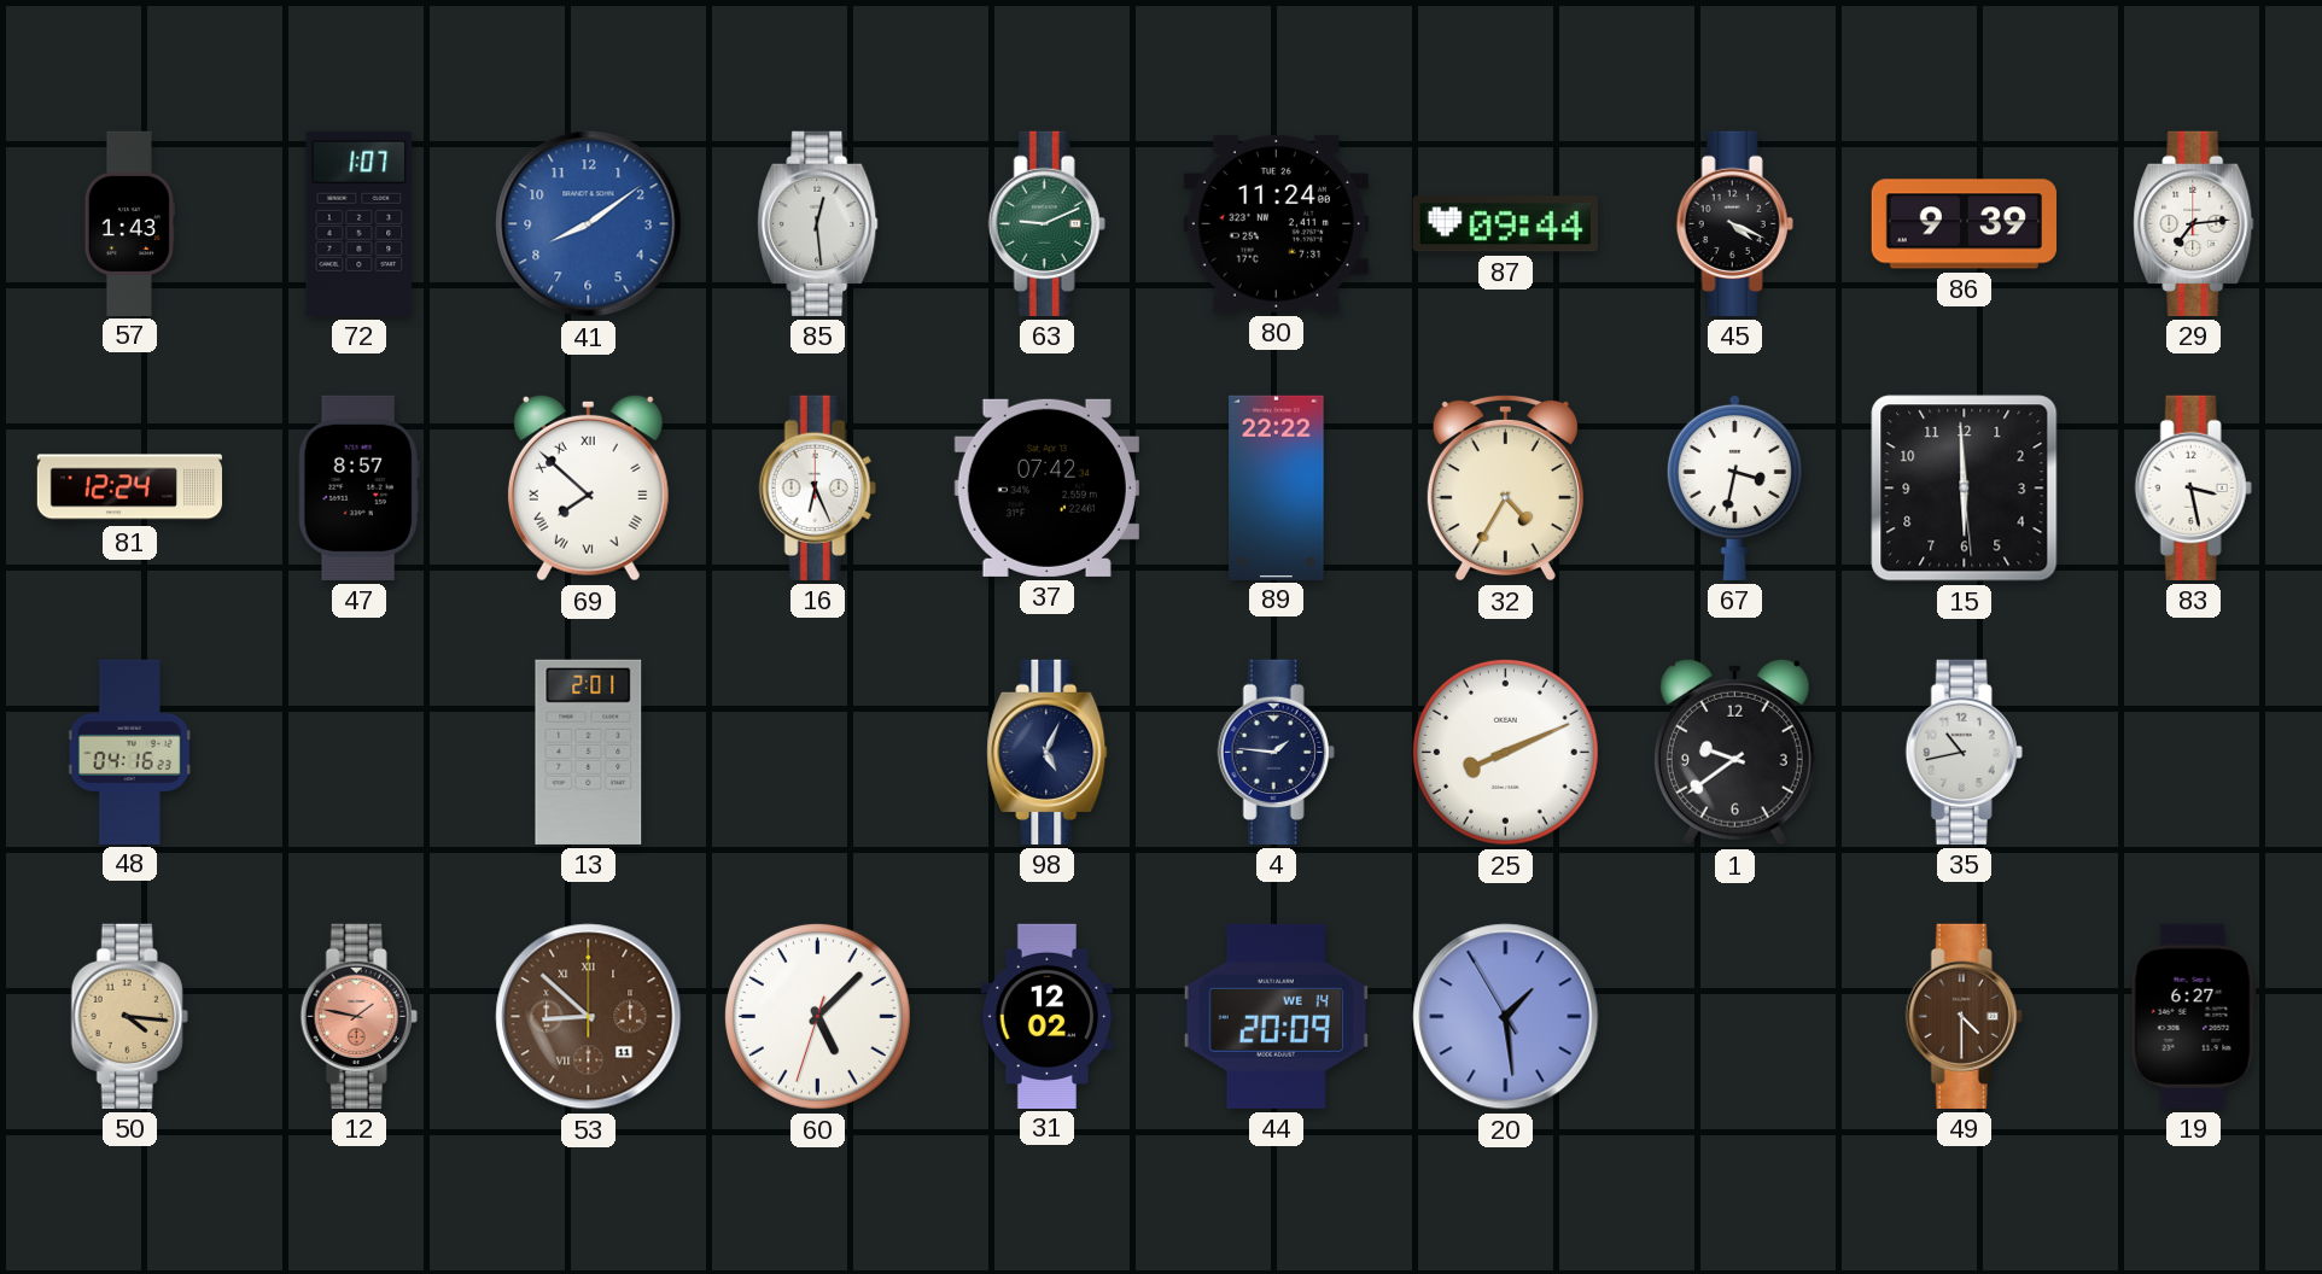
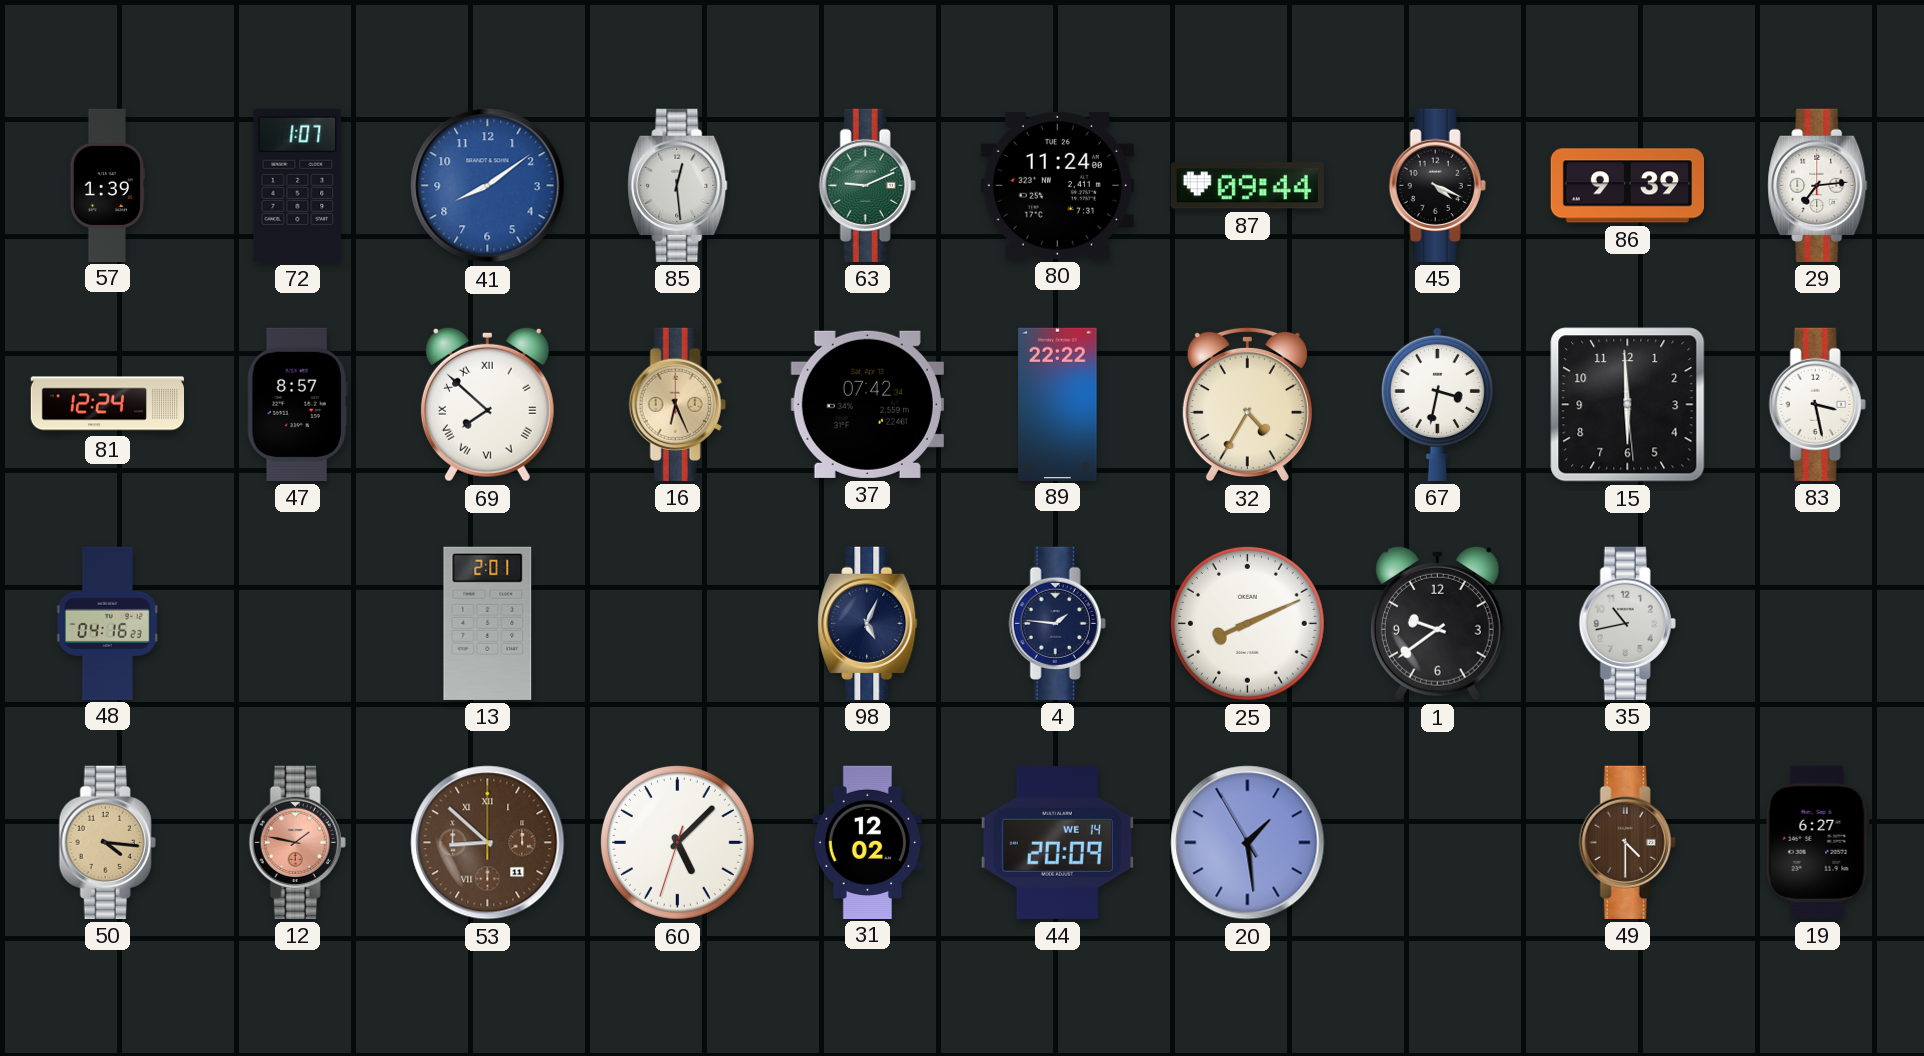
57: 1:43 -> 1:39
16 dial: white -> champagne
